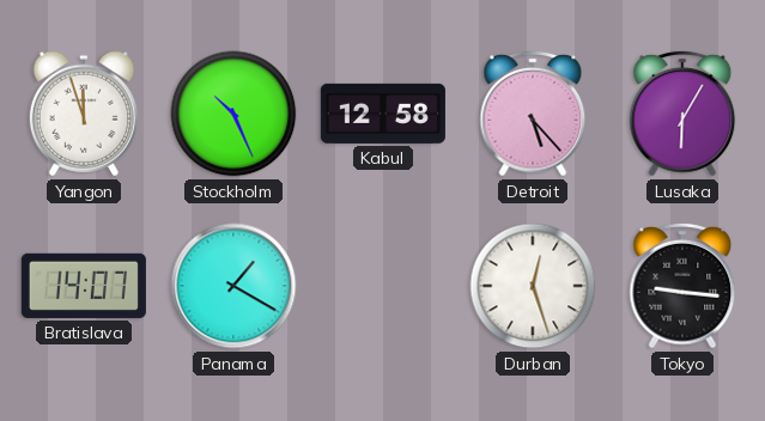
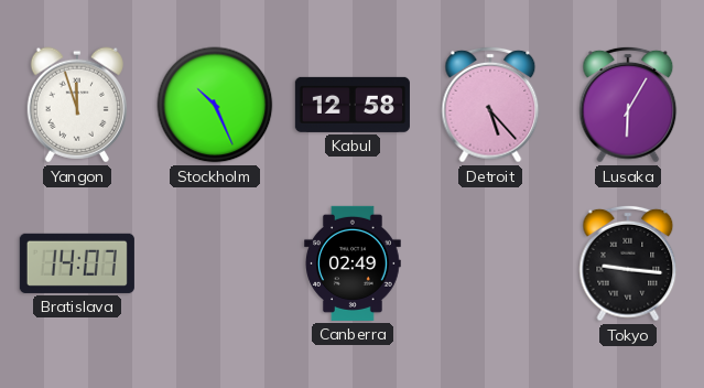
Panama: 1:20 -> none
Canberra: none -> 02:49
Durban: 12:27 -> none
